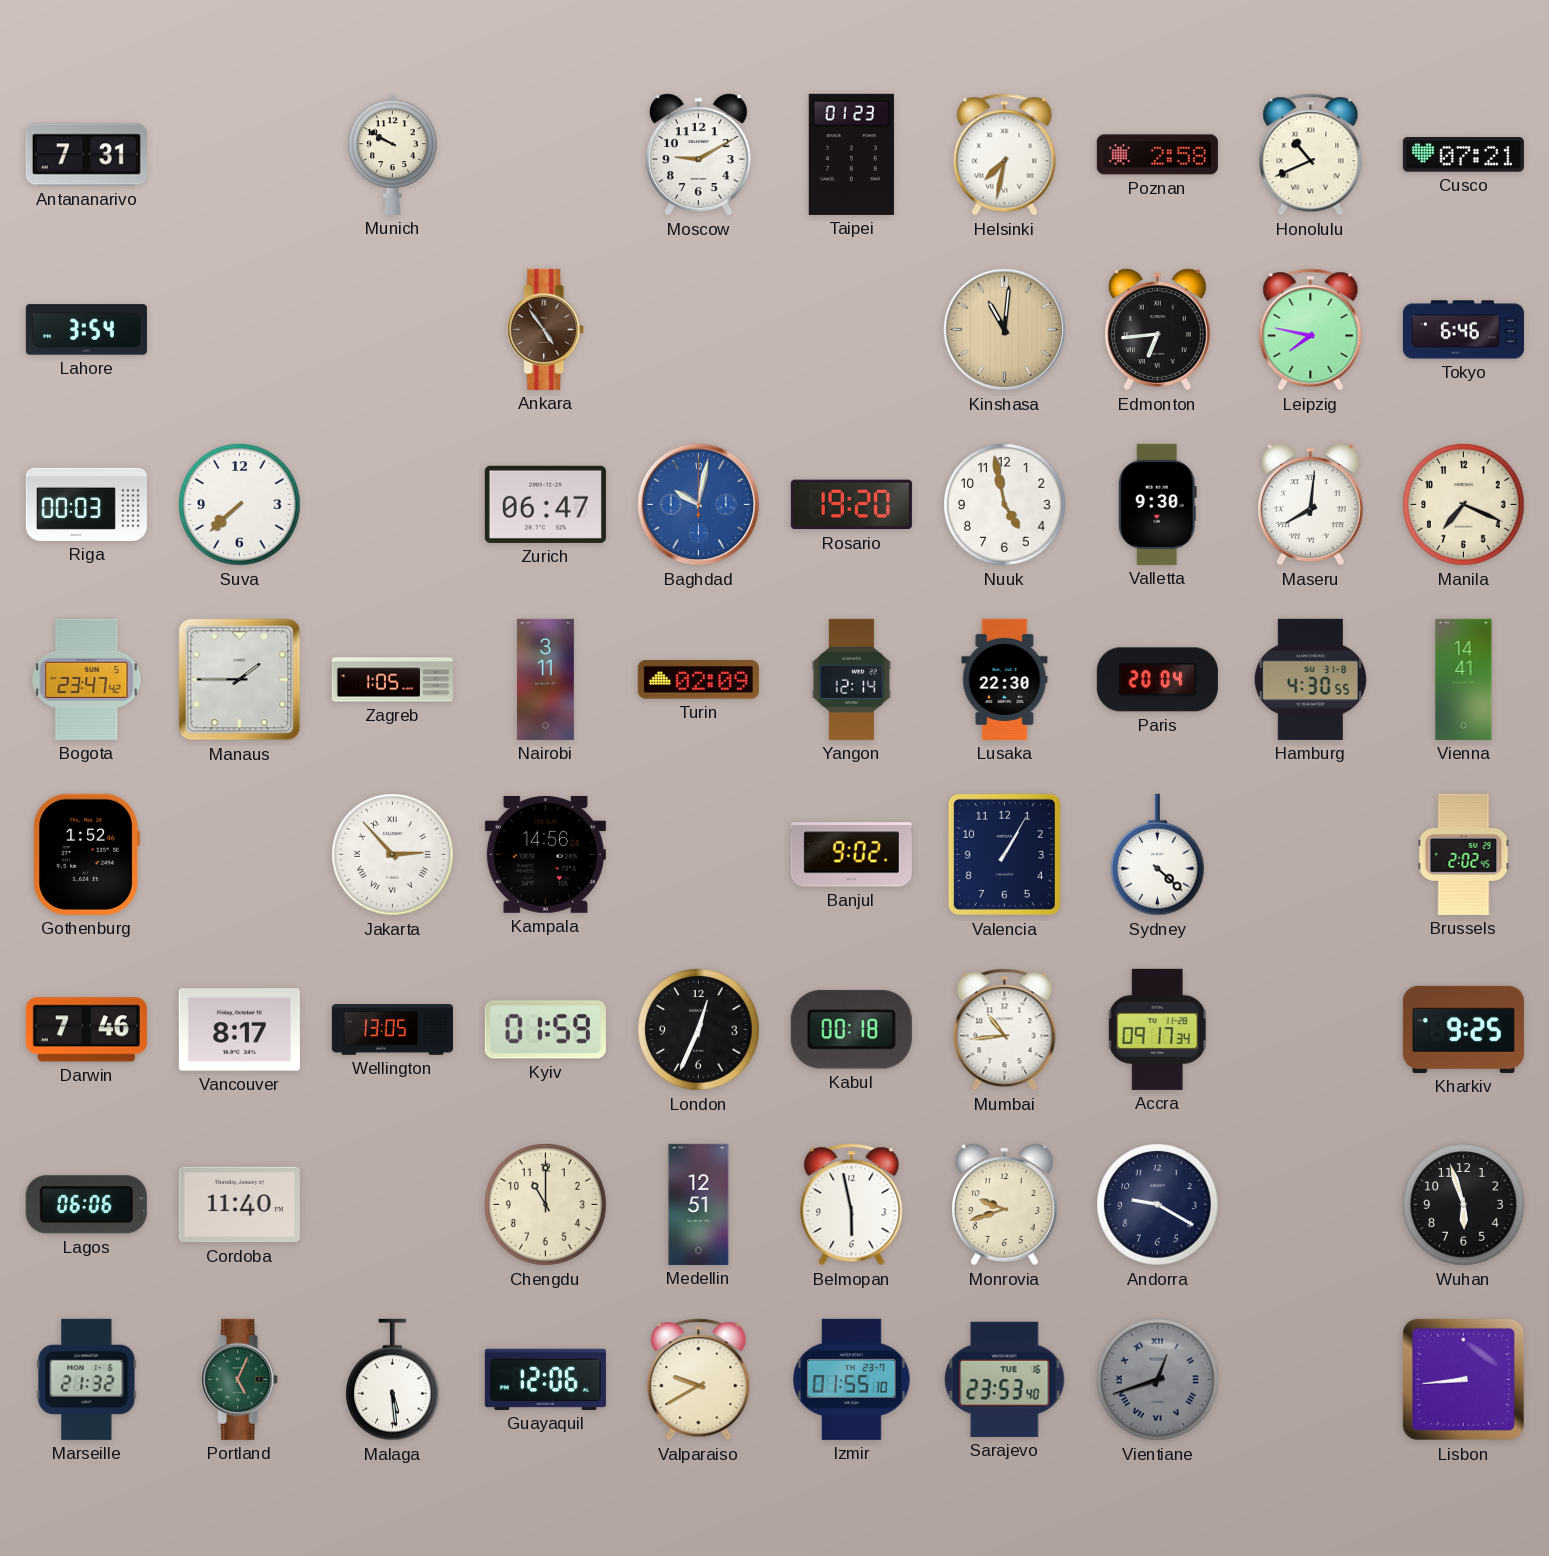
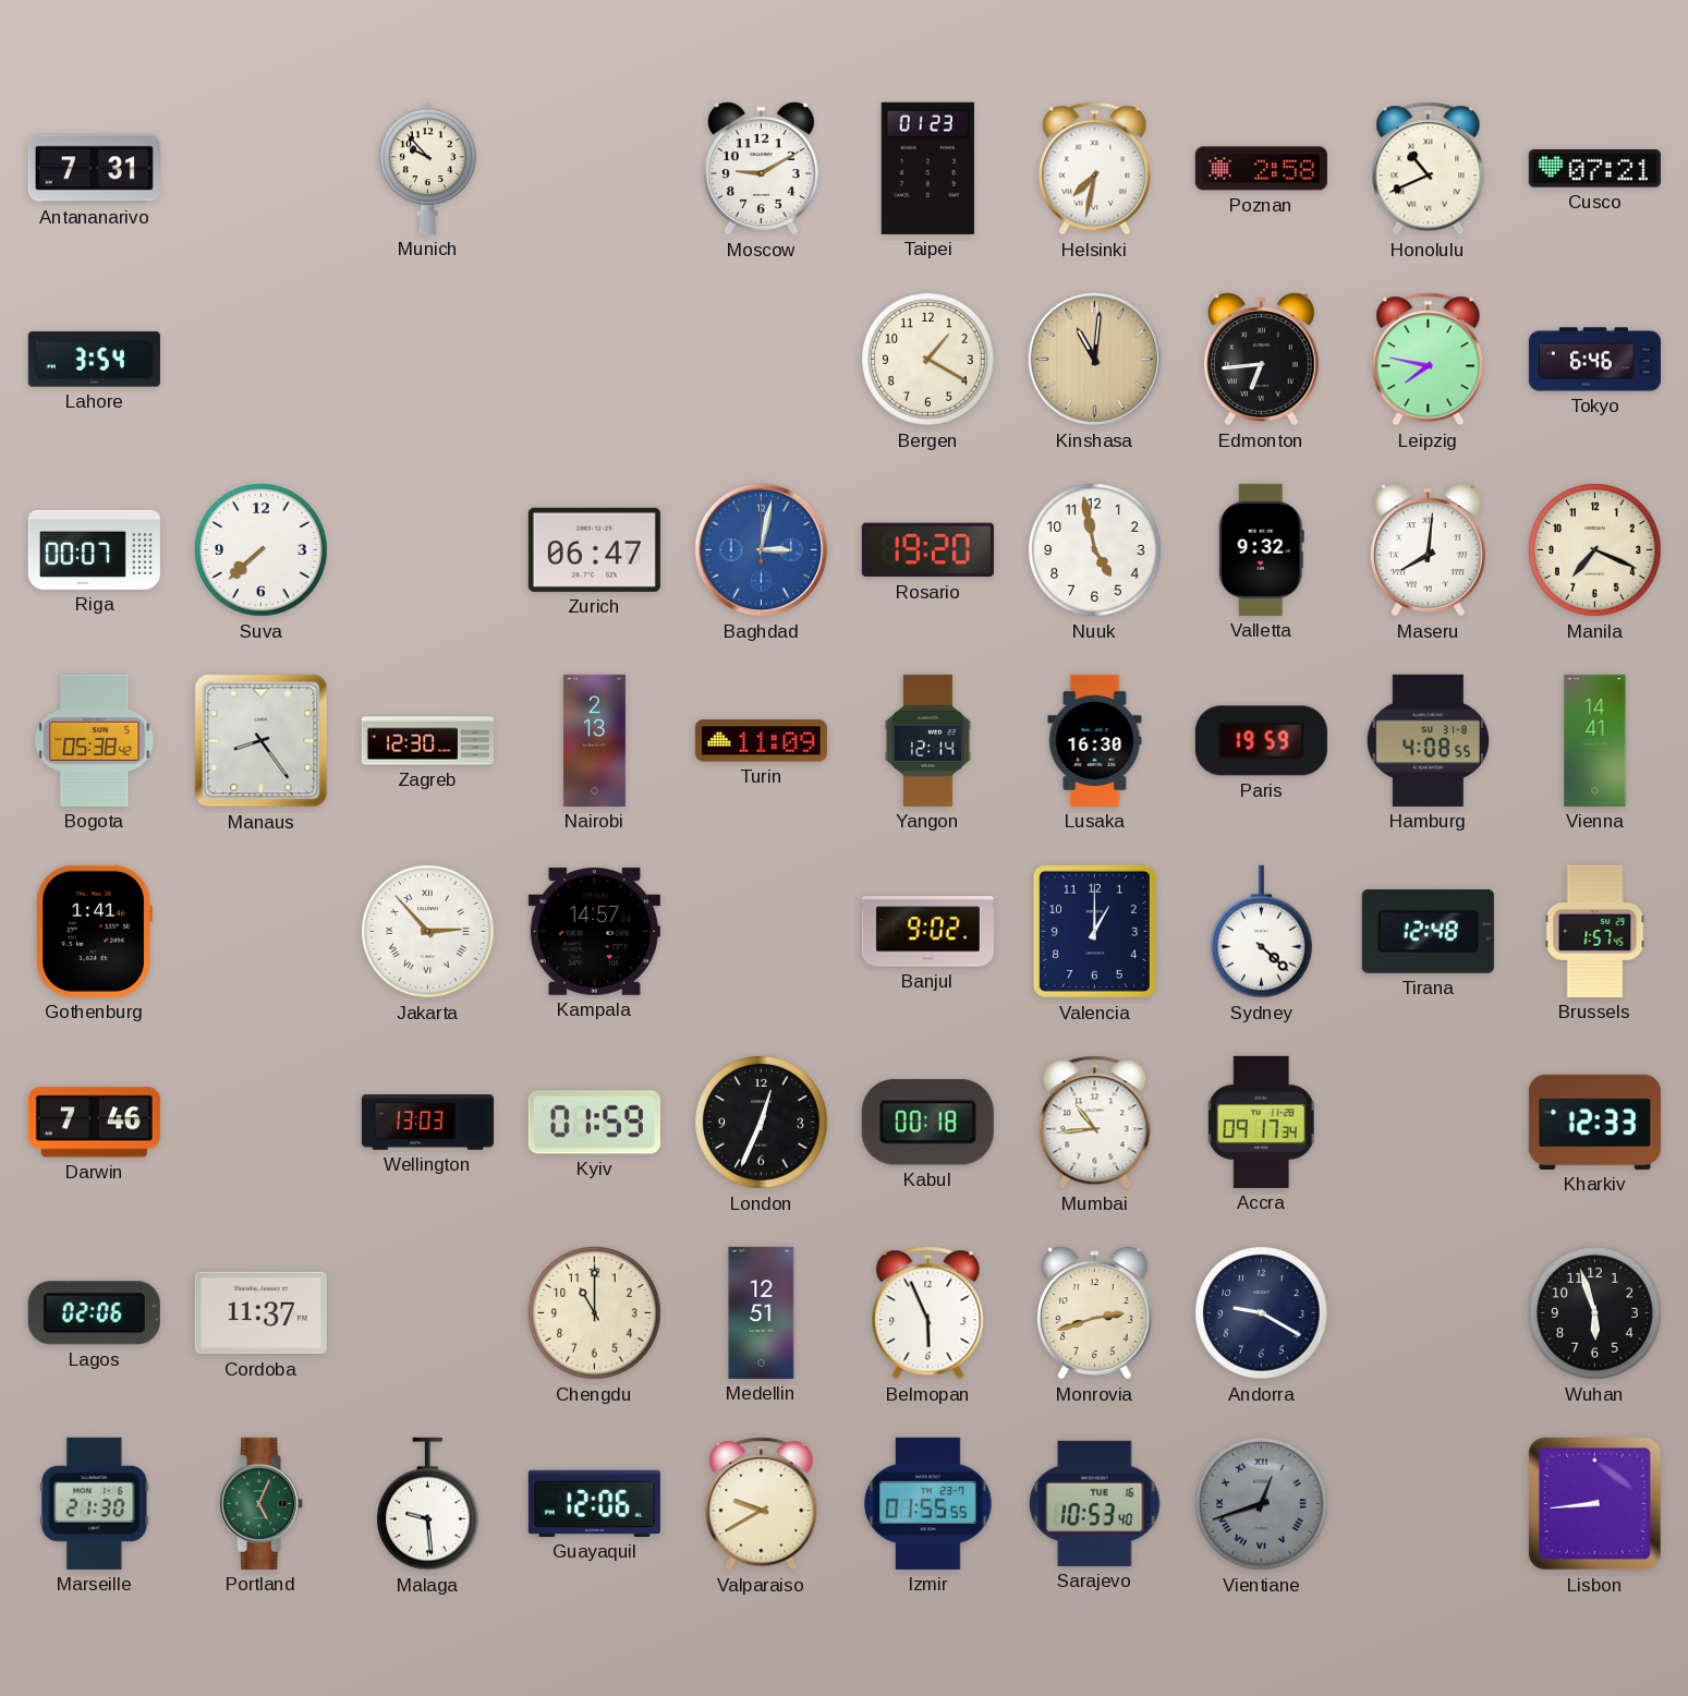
Munich: 9:50 -> 9:53
Ankara: 4:54 -> none
Bergen: none -> 1:20
Riga: 00:03 -> 00:07
Baghdad: 10:02 -> 3:02
Valletta: 9:30 -> 9:32
Bogota: 23:47 -> 05:38
Manaus: 1:45 -> 8:24
Zagreb: 1:05 -> 12:30
Nairobi: 3:11 -> 2:13
Turin: 02:09 -> 11:09
Lusaka: 22:30 -> 16:30
Paris: 20:04 -> 19:59
Hamburg: 4:30 -> 4:08
Gothenburg: 1:52 -> 1:41
Kampala: 14:56 -> 14:57
Valencia: 1:05 -> 1:00
Tirana: none -> 12:48
Brussels: 2:02 -> 1:57
Vancouver: 8:17 -> none
Wellington: 13:05 -> 13:03
Kharkiv: 9:25 -> 12:33
Lagos: 06:06 -> 02:06
Cordoba: 11:40 -> 11:37
Belmopan: 5:58 -> 5:56
Monrovia: 9:42 -> 2:42
Marseille: 21:32 -> 21:30
Malaga: 5:29 -> 9:29
Izmir: 01:55:10 -> 01:55:55
Sarajevo: 23:53 -> 10:53
